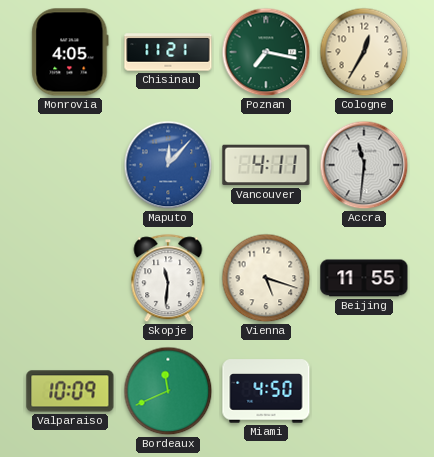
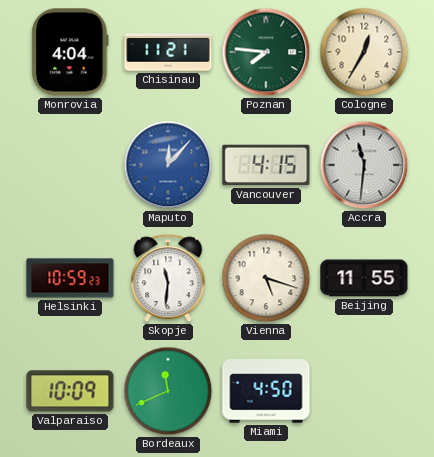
Monrovia: 4:05 -> 4:04
Poznan: 7:17 -> 7:46
Vancouver: 4:11 -> 4:15
Helsinki: none -> 10:59
